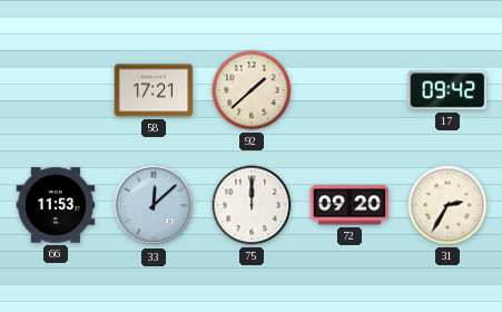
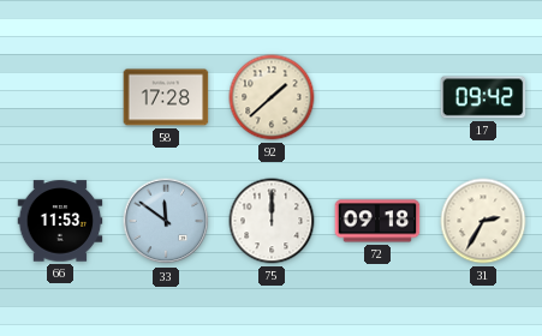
58: 17:21 -> 17:28
33: 12:08 -> 11:51
72: 09:20 -> 09:18
